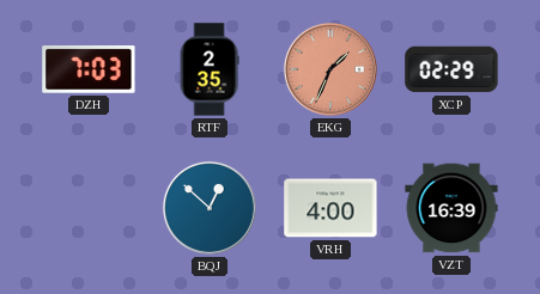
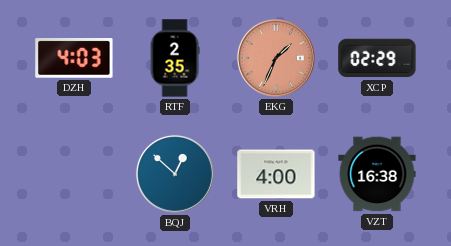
DZH: 7:03 -> 4:03
VZT: 16:39 -> 16:38
